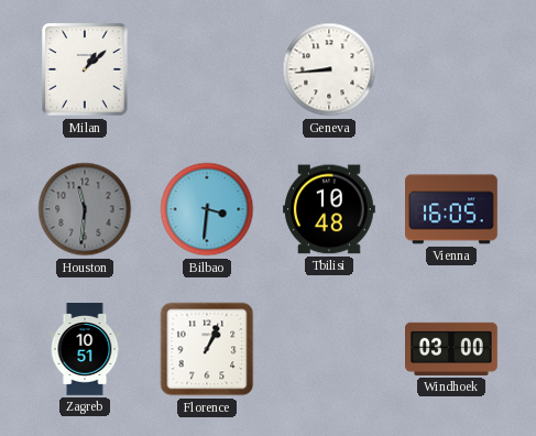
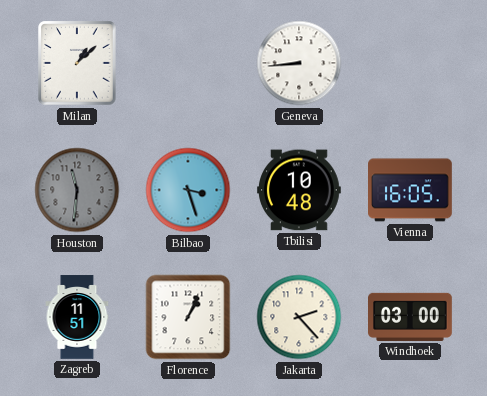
Bilbao: 3:31 -> 3:27
Zagreb: 10:51 -> 11:51
Jakarta: none -> 2:23
